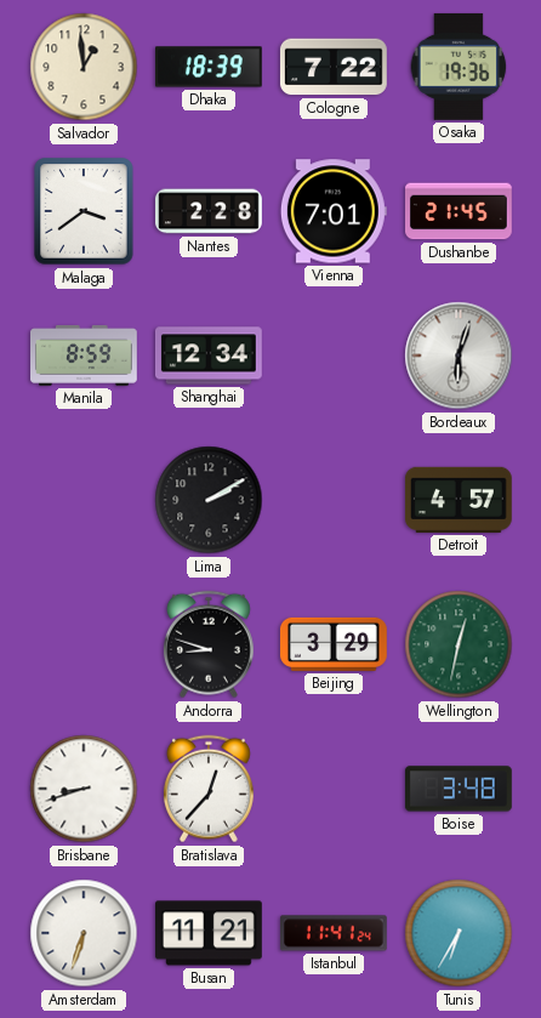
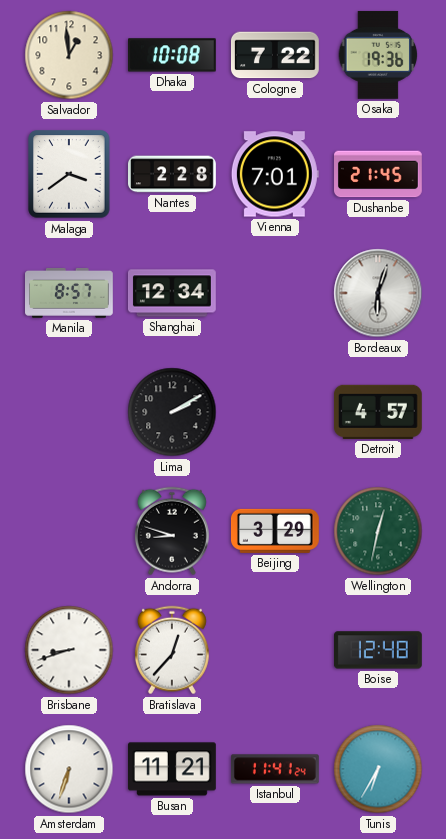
Dhaka: 18:39 -> 10:08
Manila: 8:59 -> 8:57
Boise: 3:48 -> 12:48
